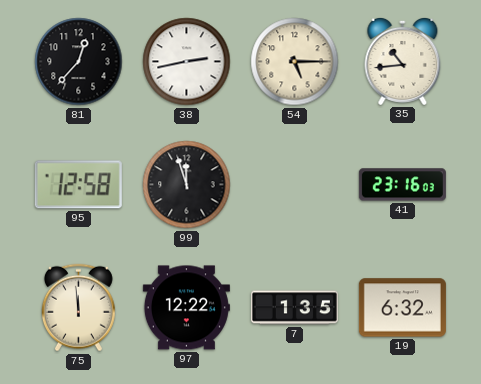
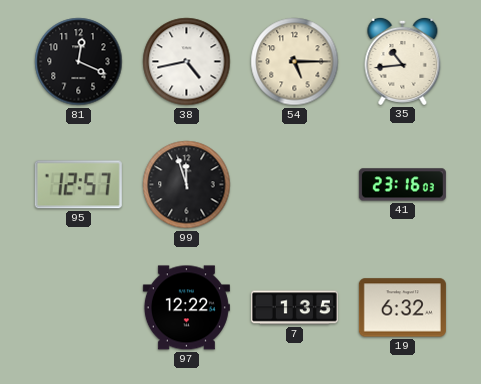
81: 12:37 -> 12:19
38: 2:43 -> 4:43
95: 12:58 -> 12:57
75: 11:59 -> none
